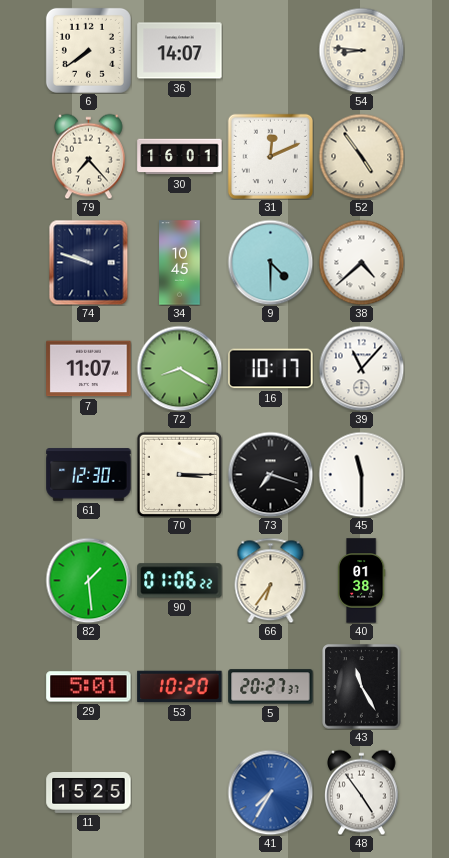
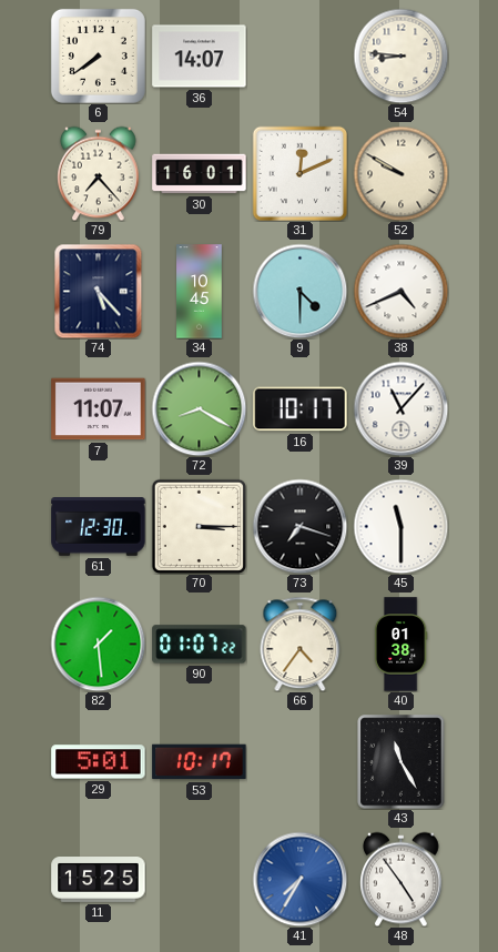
52: 4:54 -> 9:50
74: 9:48 -> 5:23
38: 4:38 -> 4:41
90: 01:06 -> 01:07
66: 6:36 -> 4:36
53: 10:20 -> 10:17
5: 20:27 -> none
